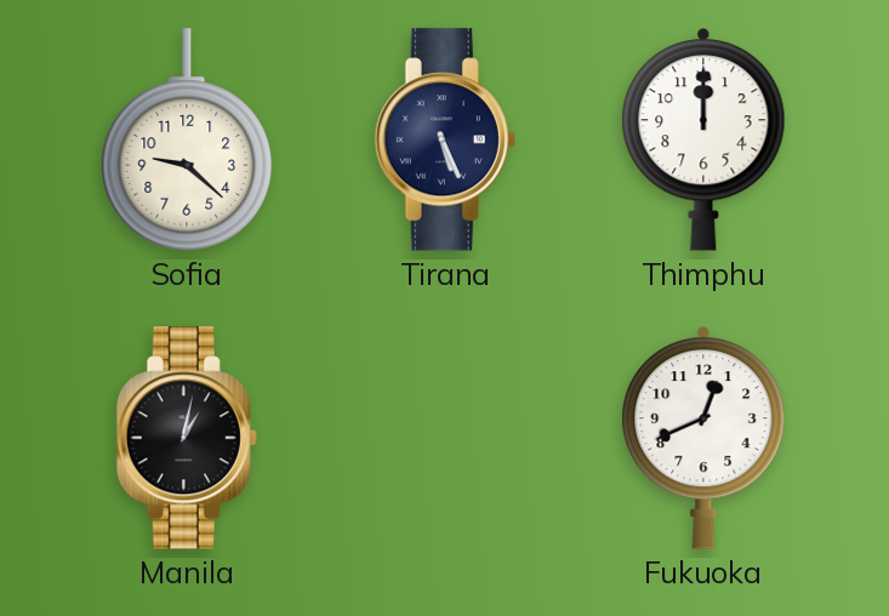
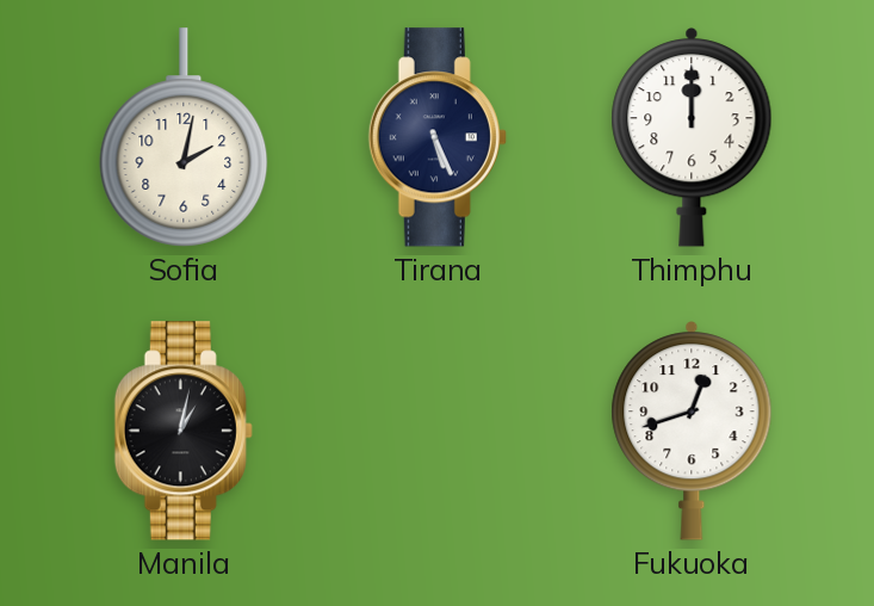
Sofia: 9:22 -> 2:02
Fukuoka: 12:41 -> 12:42
